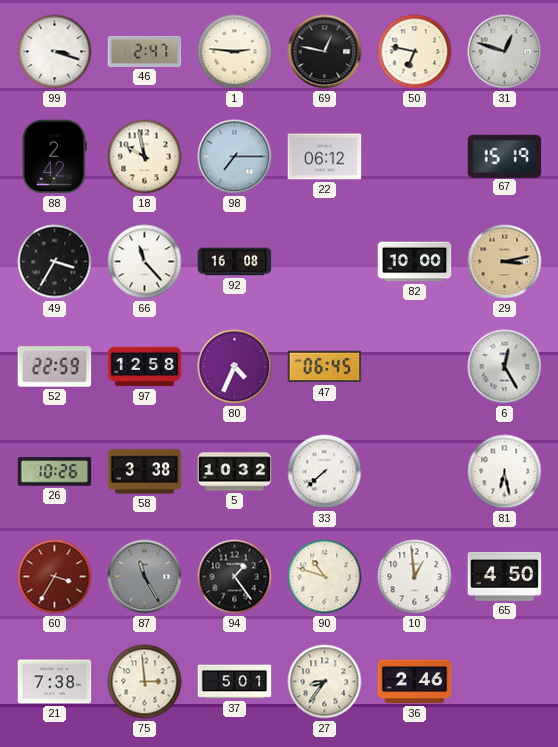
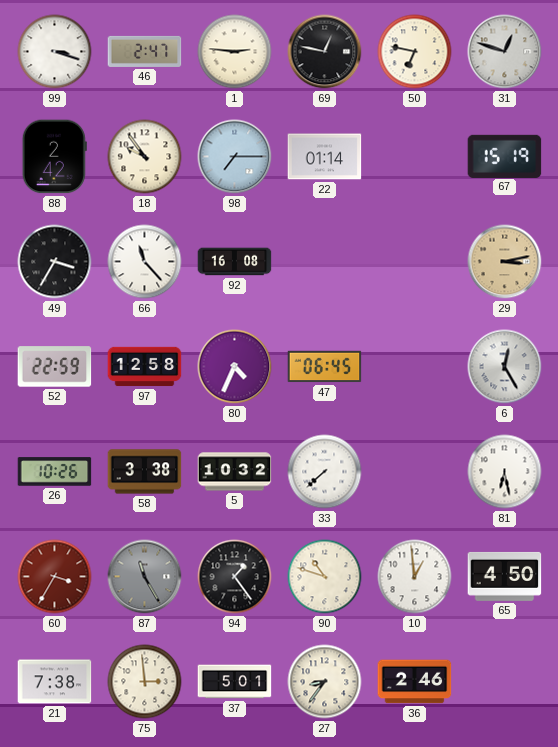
18: 9:58 -> 9:54
22: 06:12 -> 01:14
82: 10:00 -> none
